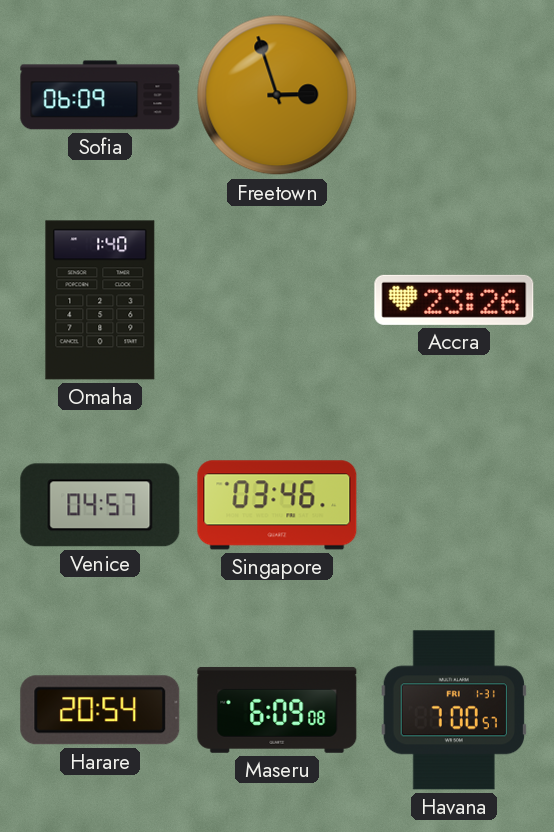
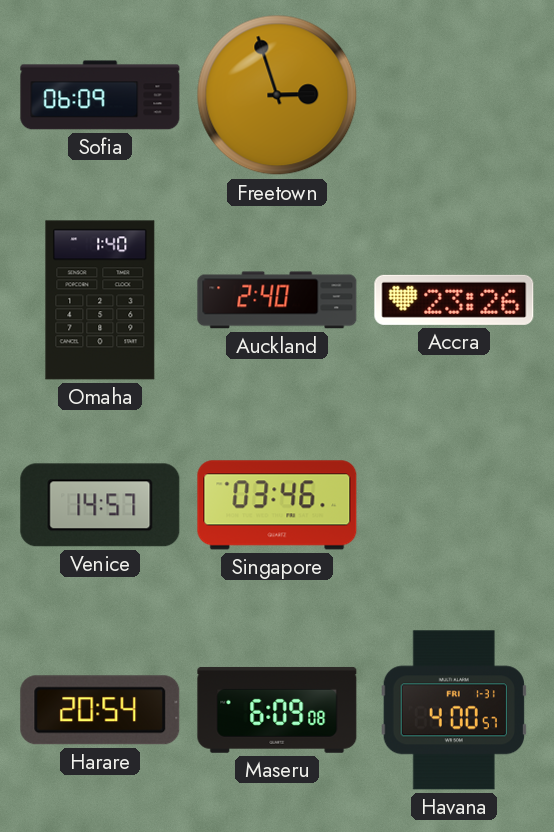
Auckland: none -> 2:40
Venice: 04:57 -> 14:57
Havana: 7:00 -> 4:00
